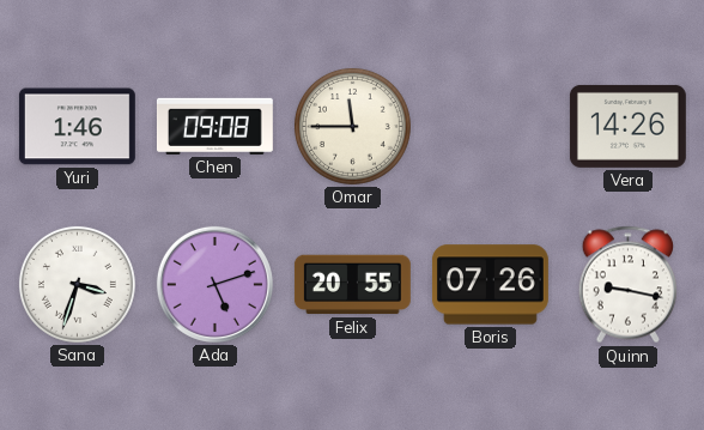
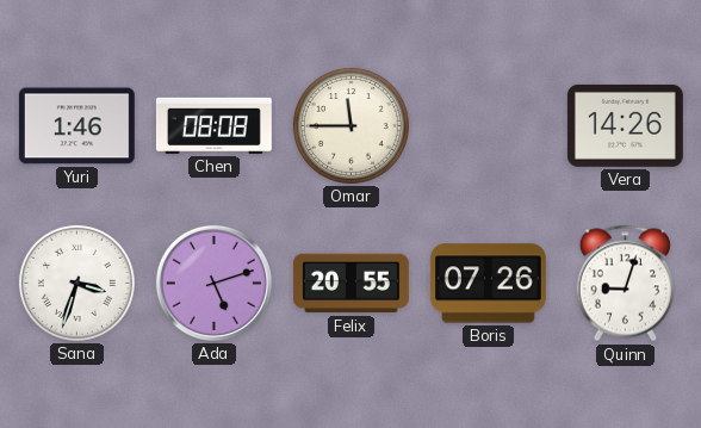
Chen: 09:08 -> 08:08
Quinn: 9:17 -> 9:03
